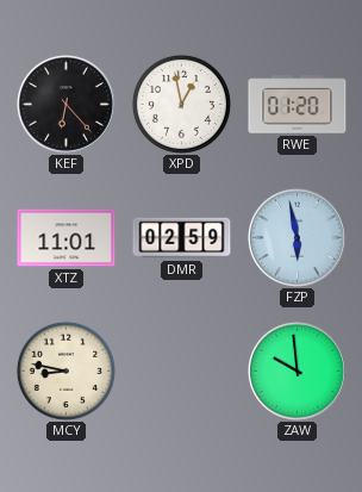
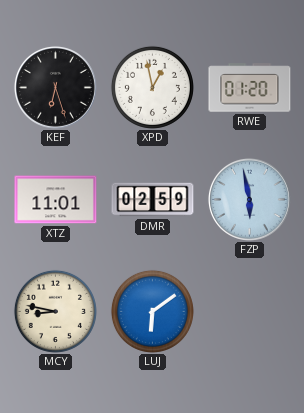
KEF: 6:23 -> 6:27
LUJ: none -> 6:09
ZAW: 9:59 -> none
